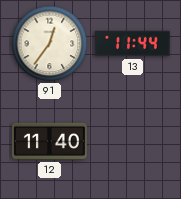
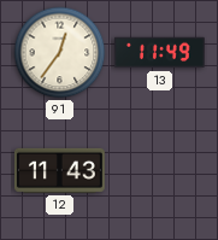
13: 11:44 -> 11:49
12: 11:40 -> 11:43
